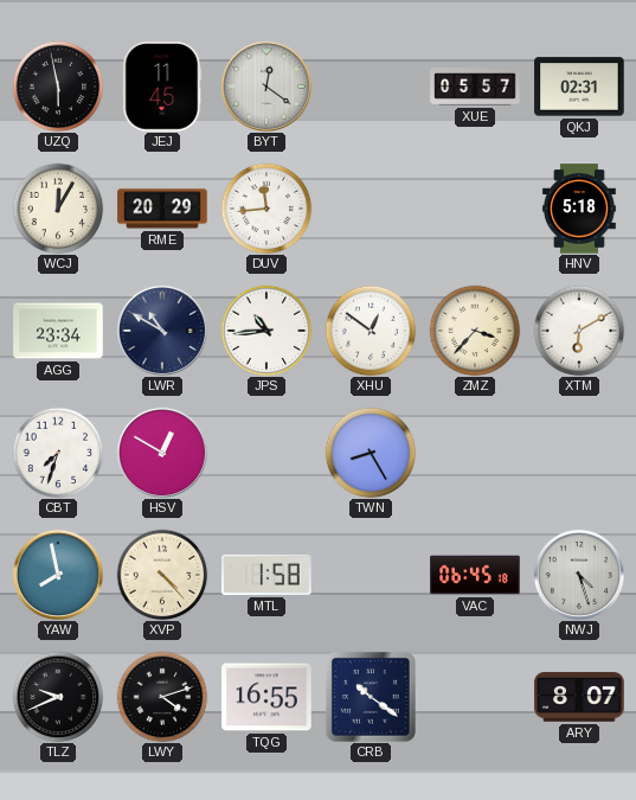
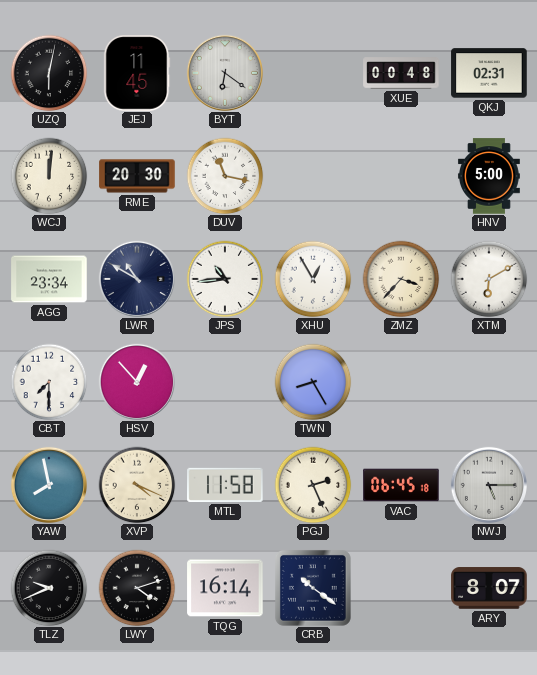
UZQ: 5:58 -> 6:02
BYT: 12:21 -> 6:21
XUE: 05:57 -> 00:48
WCJ: 12:05 -> 12:01
RME: 20:29 -> 20:30
DUV: 11:44 -> 11:17
HNV: 5:18 -> 5:00
XHU: 12:51 -> 12:55
CBT: 7:33 -> 7:30
HSV: 12:50 -> 12:53
XVP: 4:23 -> 4:19
MTL: 1:58 -> 11:58
PGJ: none -> 2:26
NWJ: 4:27 -> 5:15
TQG: 16:55 -> 16:14
